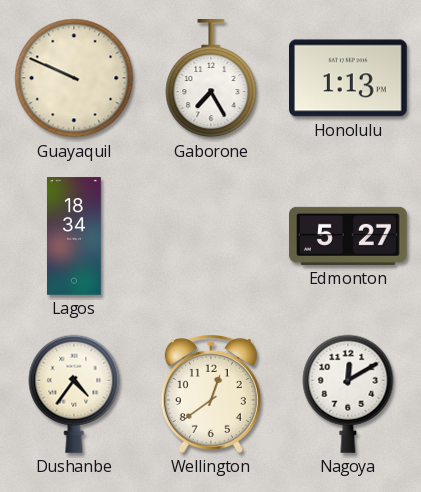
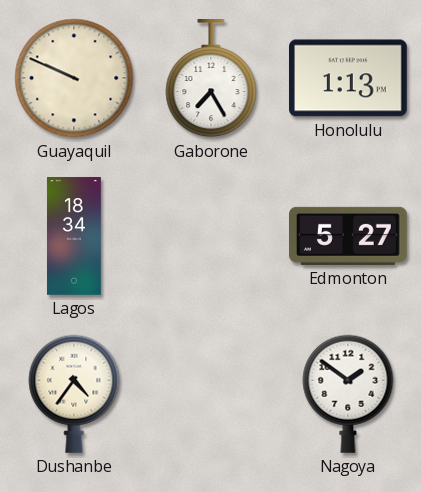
Wellington: 12:39 -> none
Nagoya: 12:10 -> 1:51
